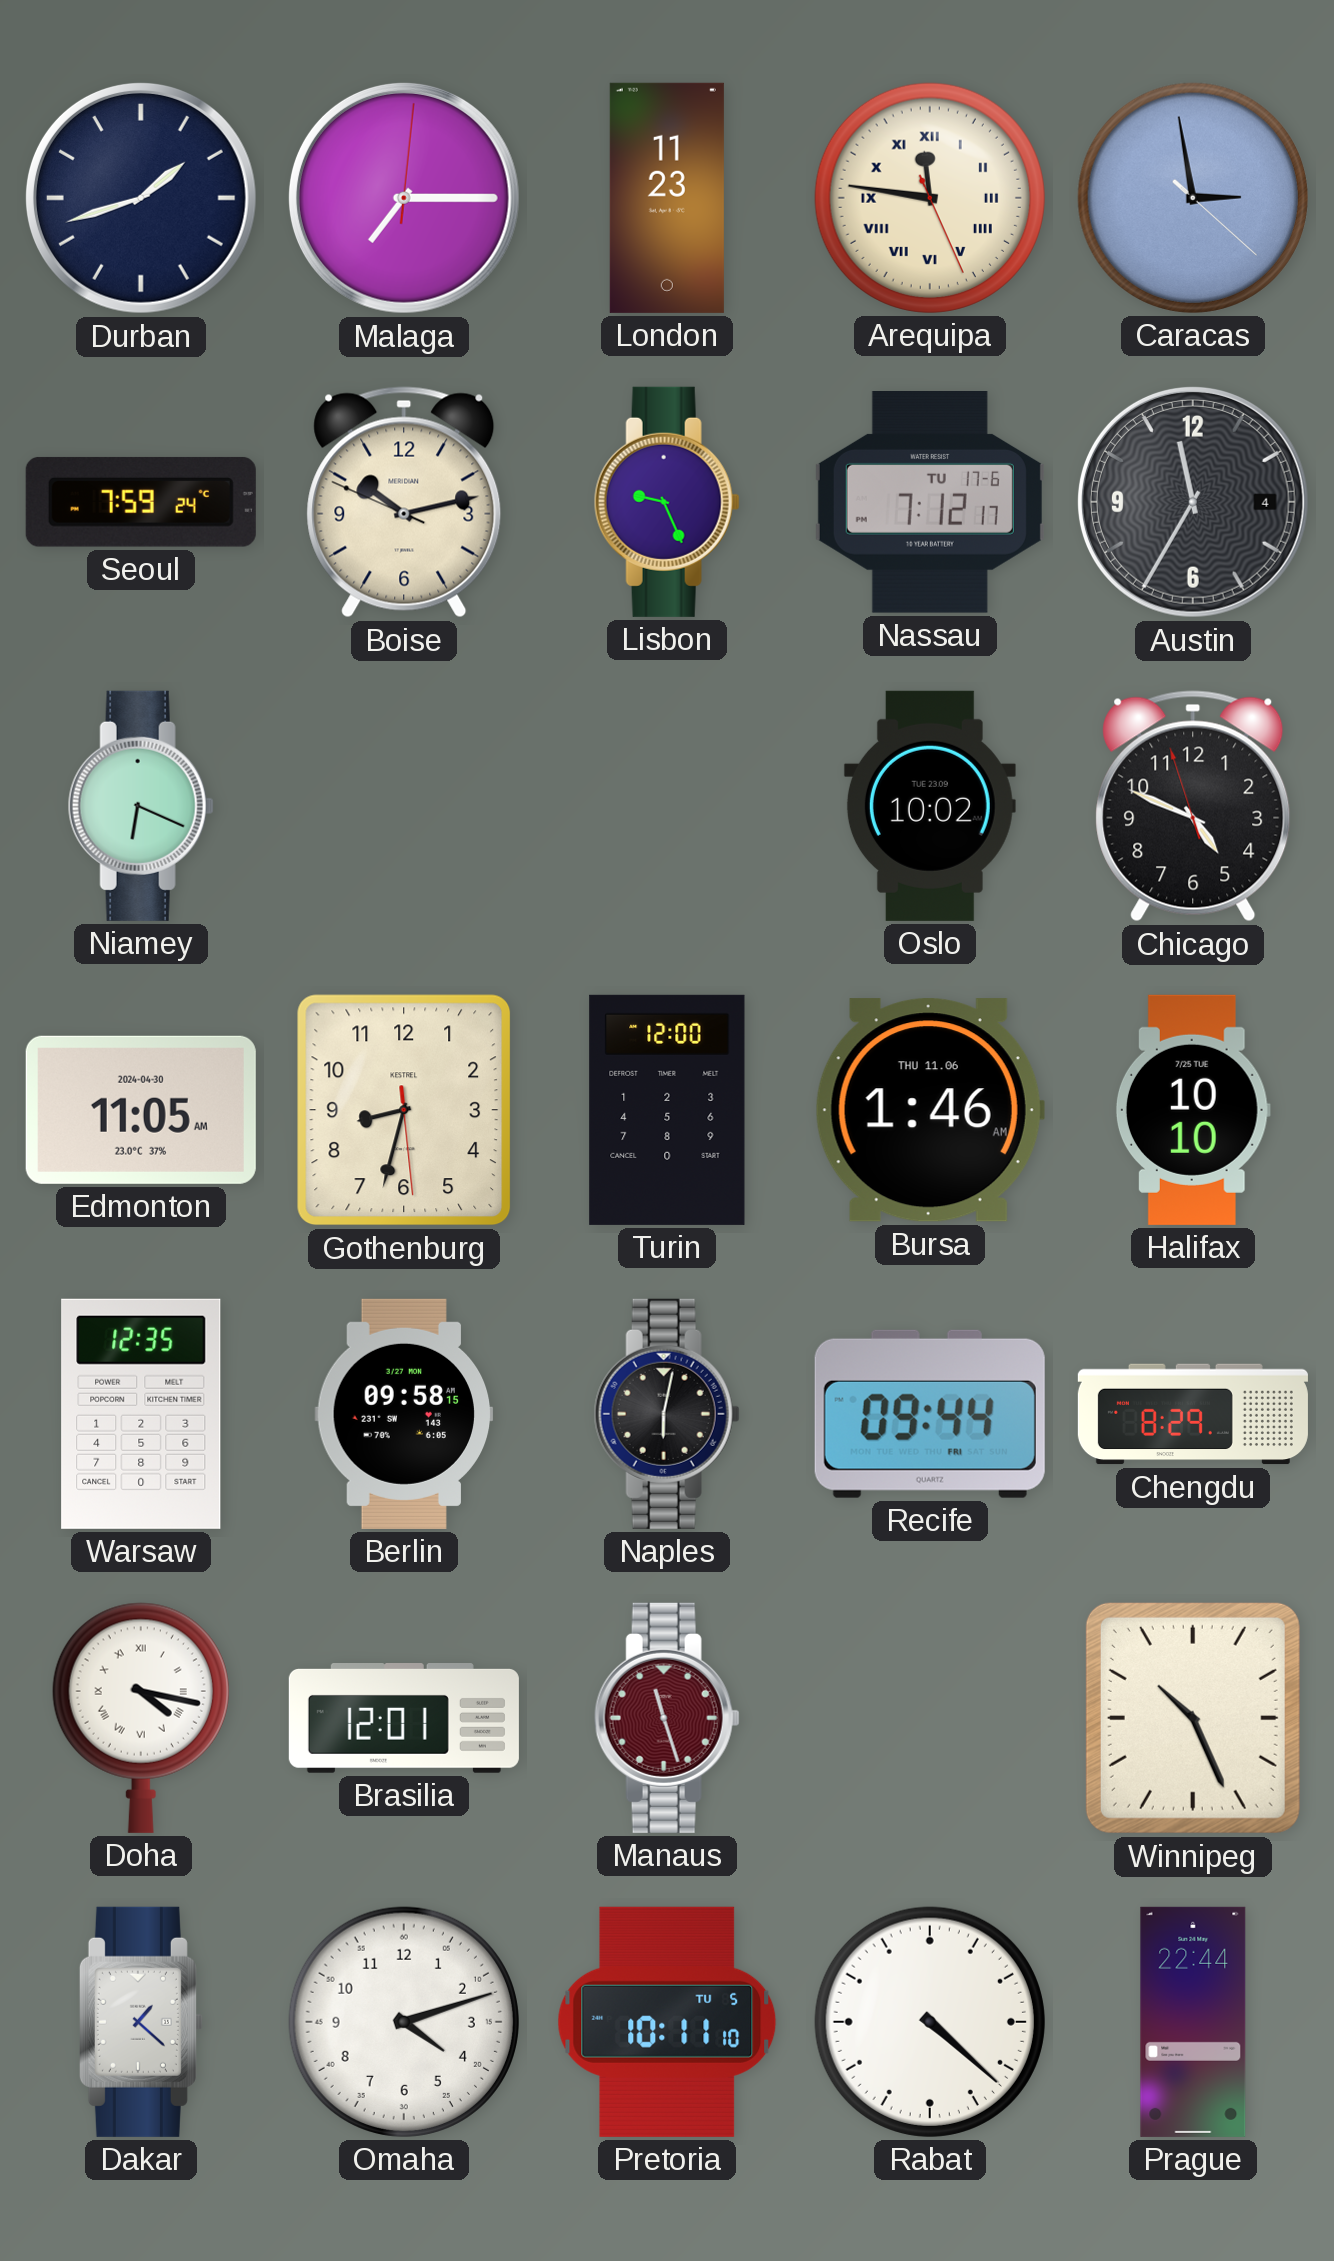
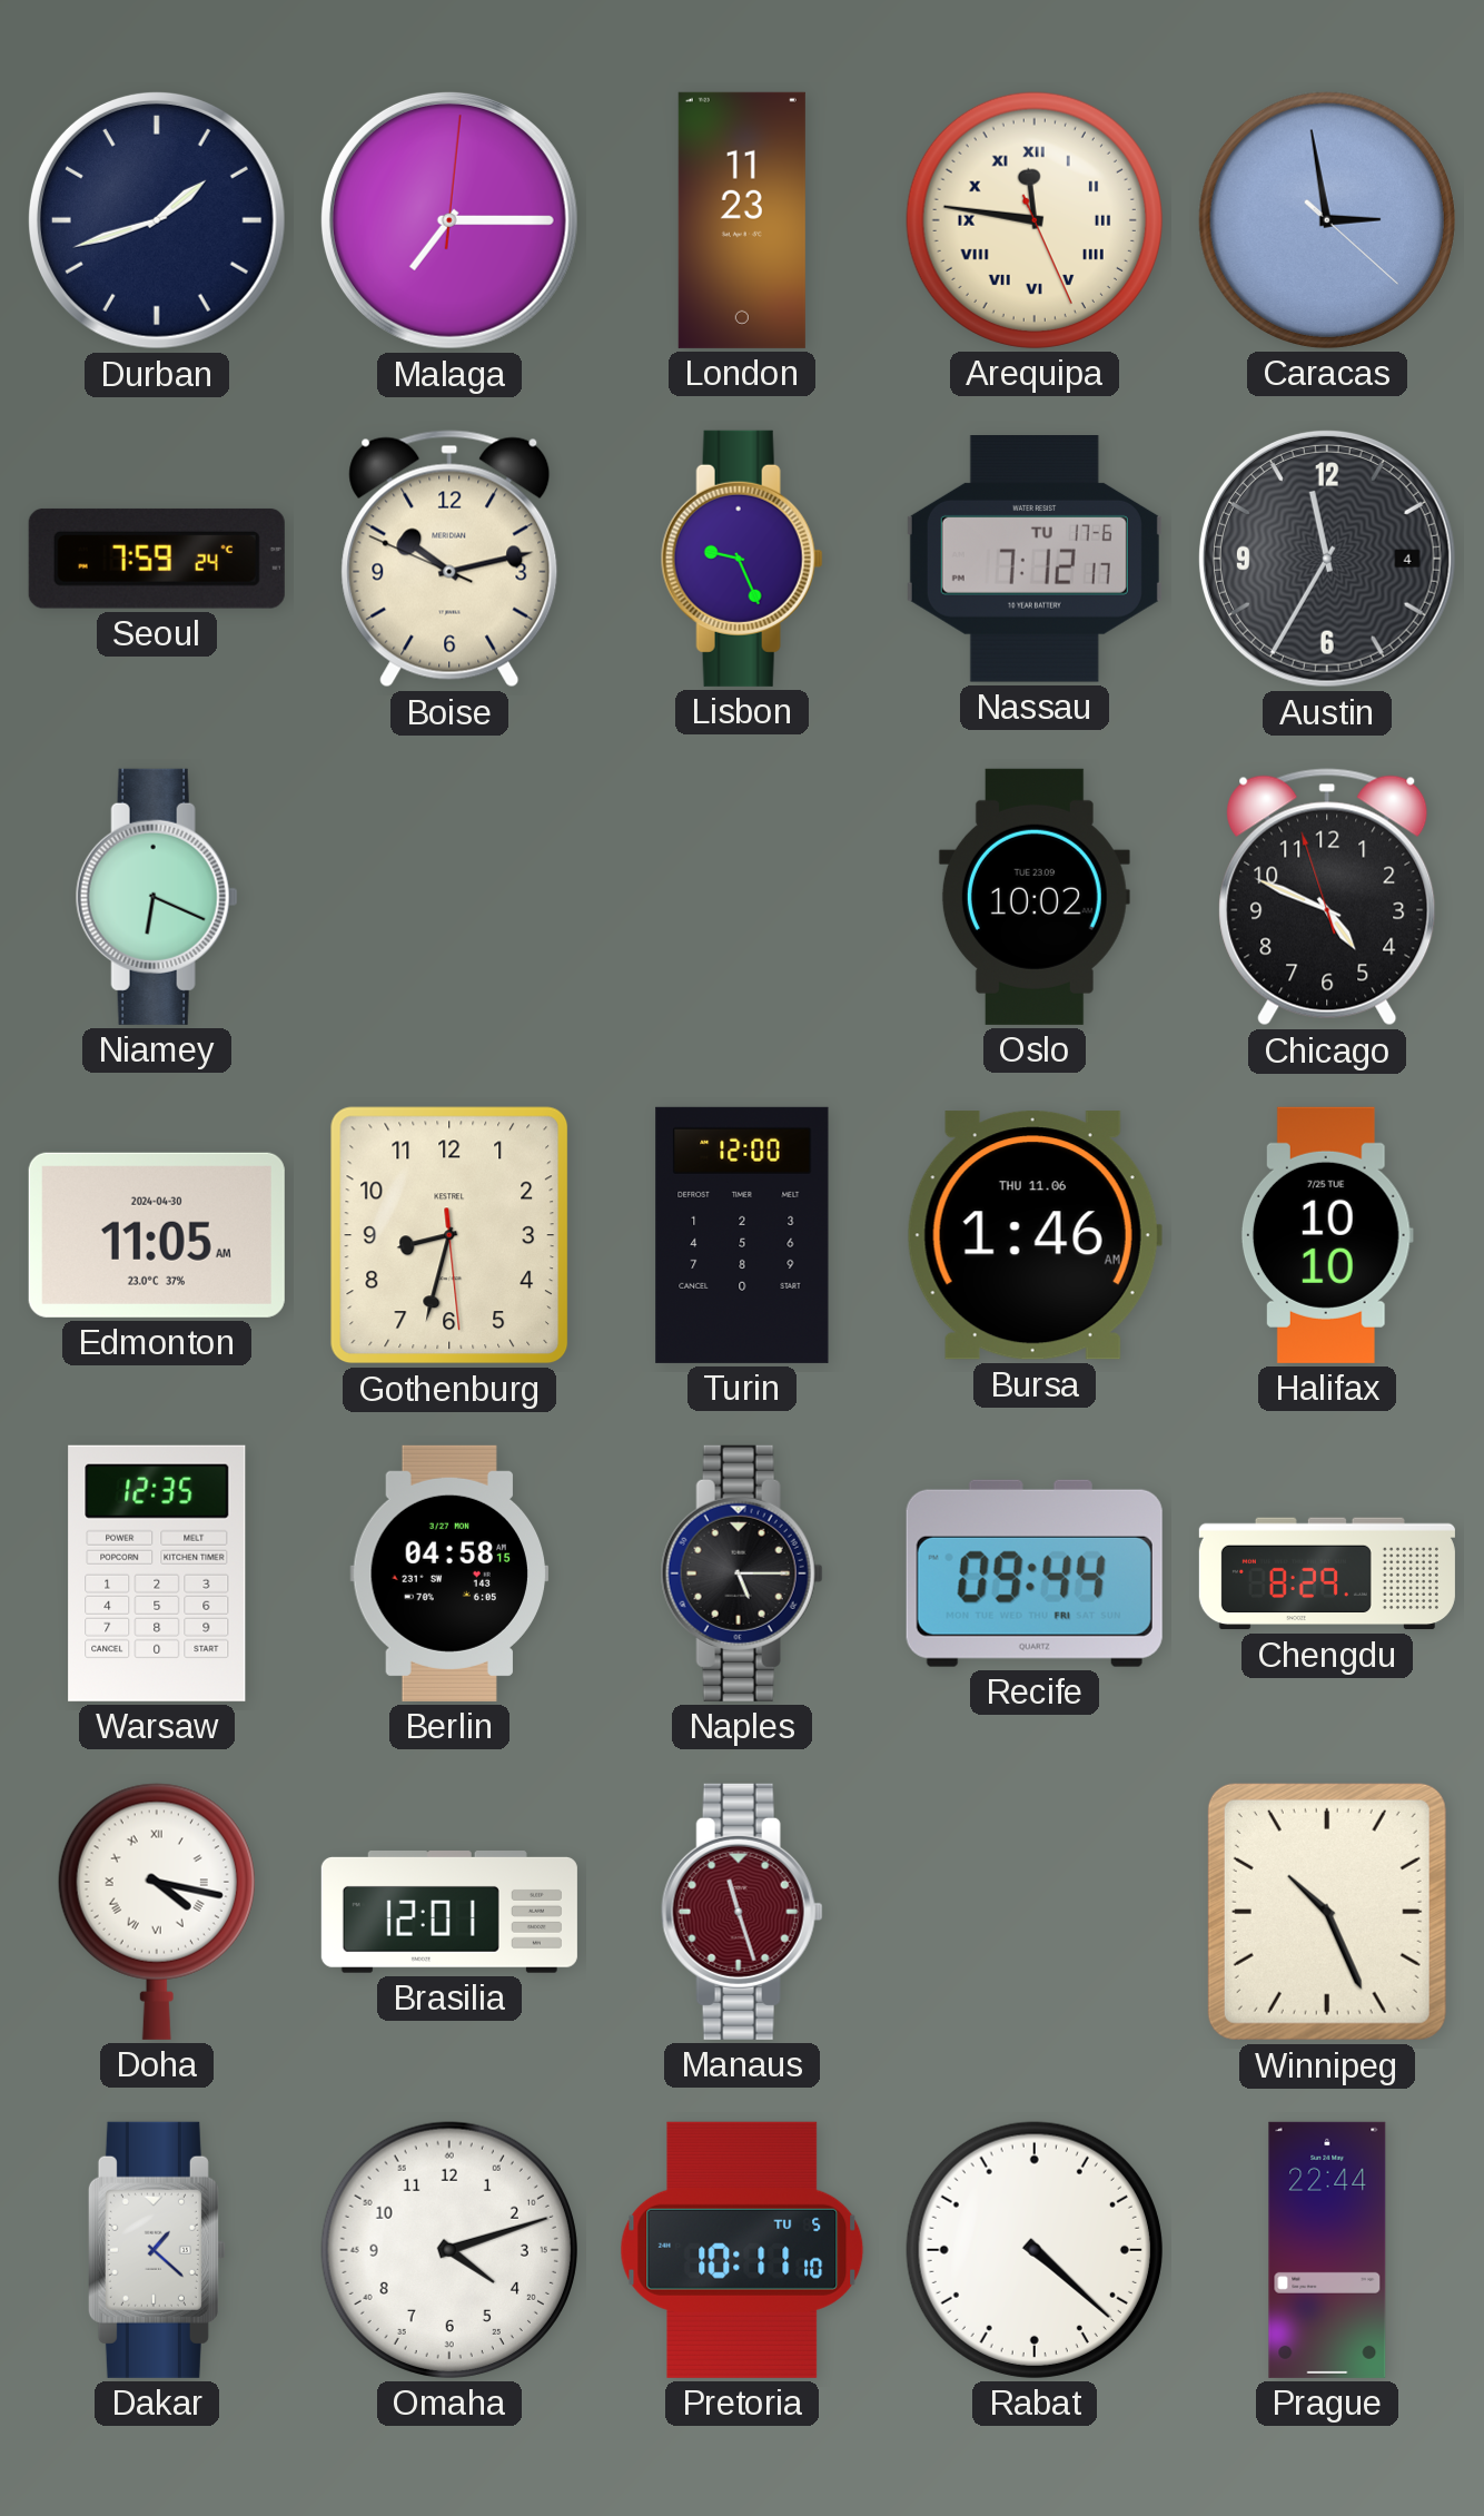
Berlin: 09:58 -> 04:58
Naples: 6:02 -> 5:15
